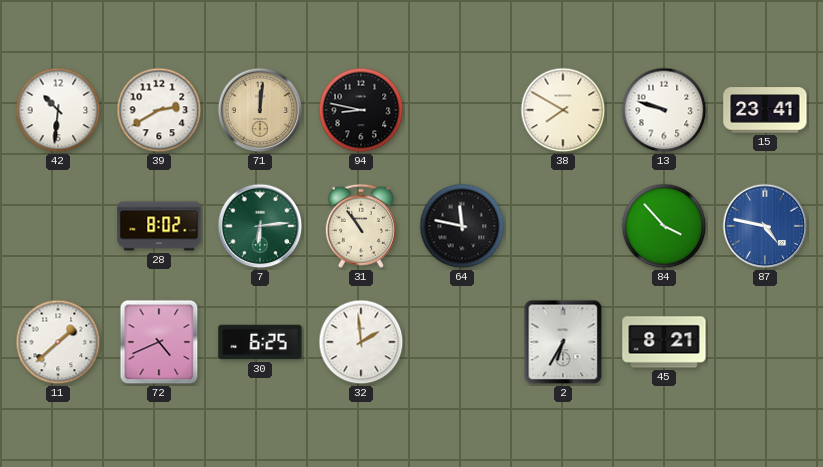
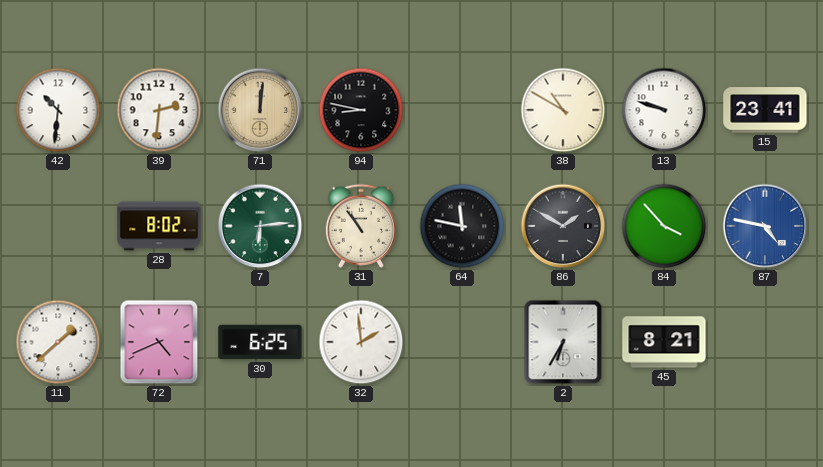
39: 2:40 -> 2:31
38: 7:50 -> 10:50
86: none -> 1:50
